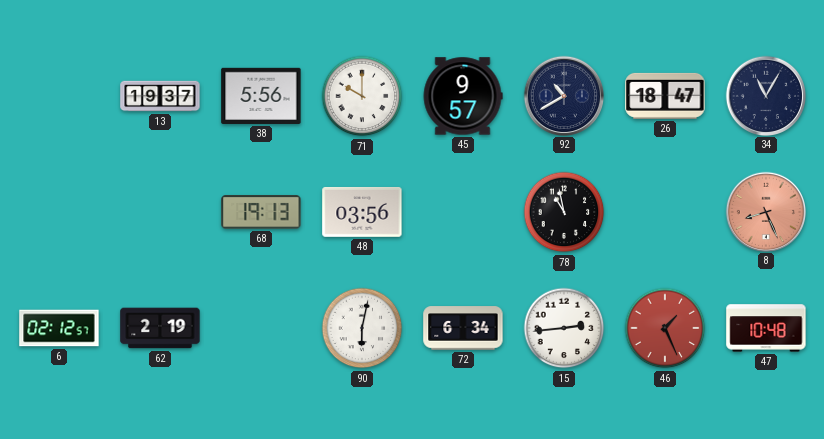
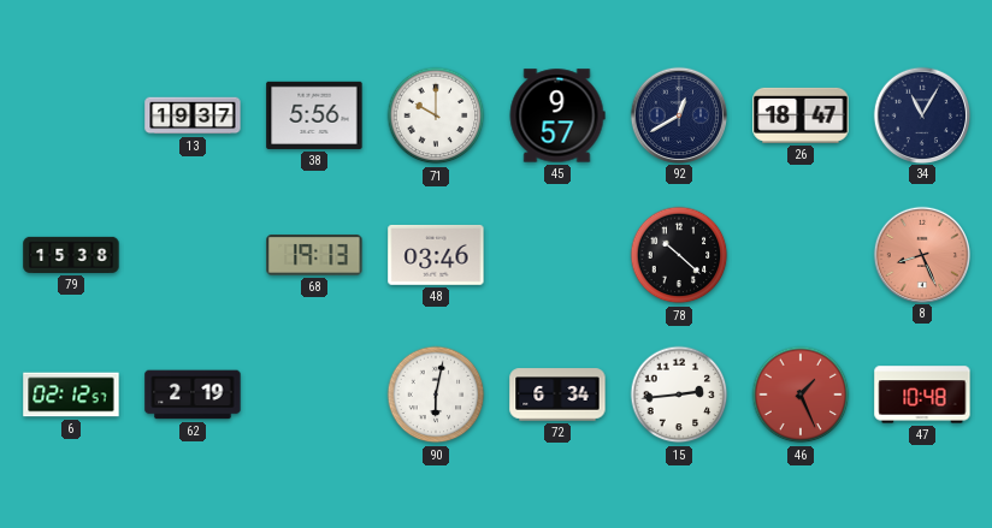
92: 10:40 -> 12:40
79: none -> 15:38
48: 03:56 -> 03:46
78: 10:58 -> 10:22
